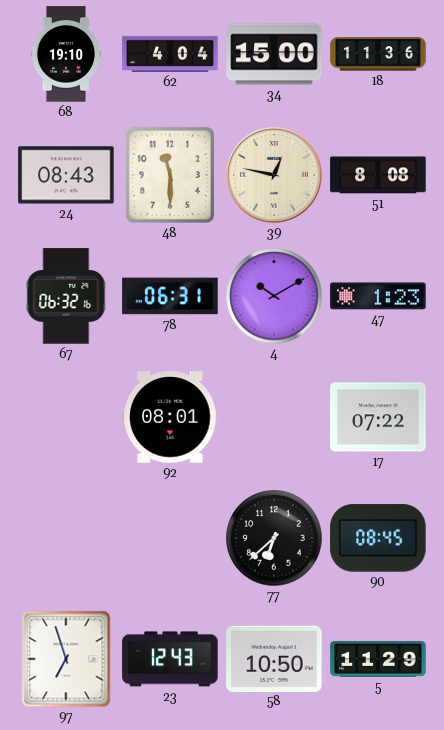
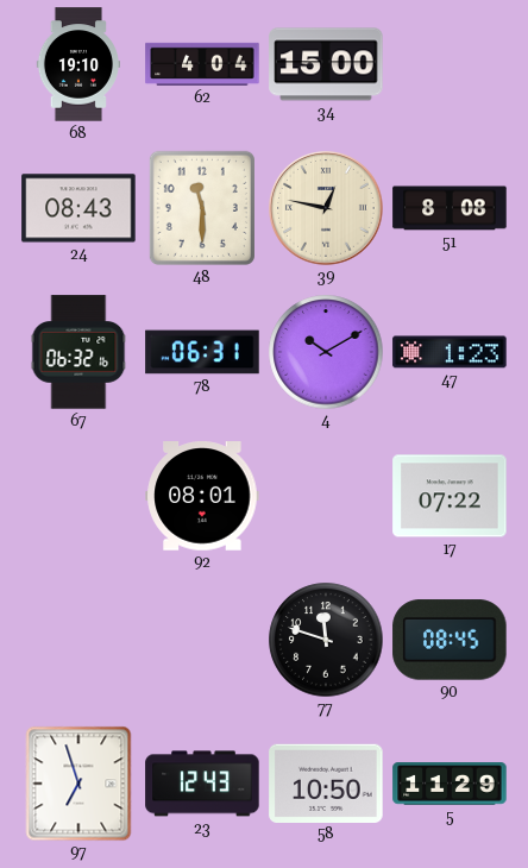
18: 11:36 -> none
77: 6:38 -> 11:48
